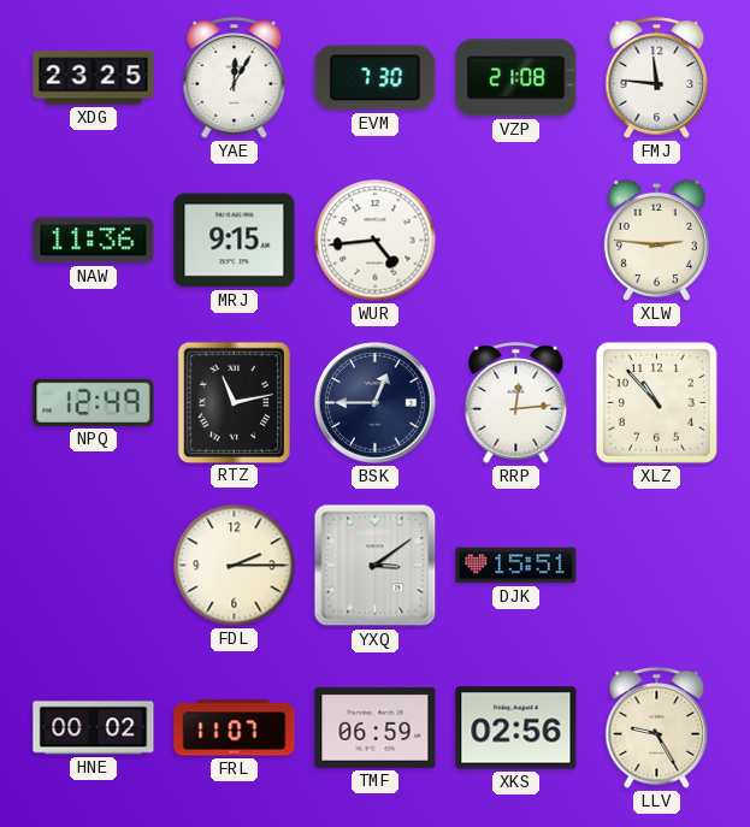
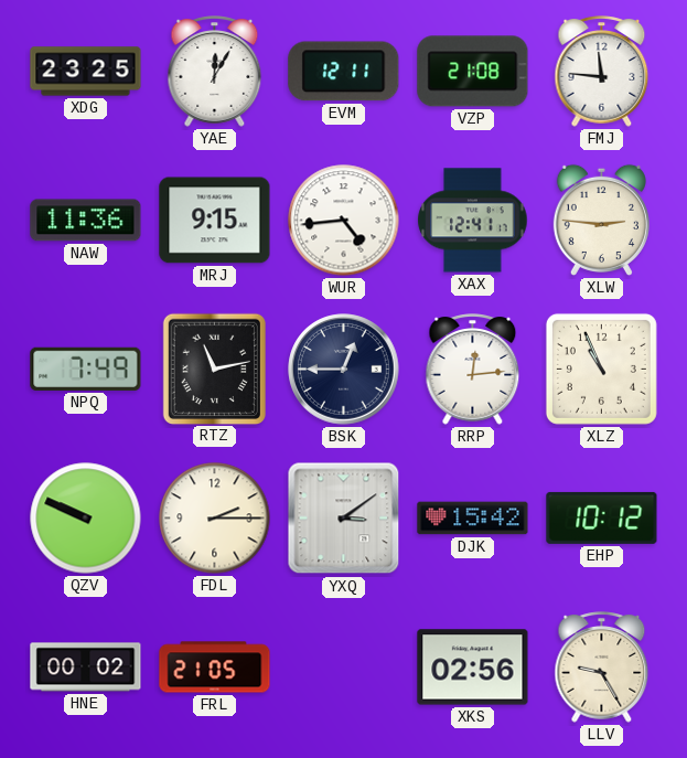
EVM: 7:30 -> 12:11
XAX: none -> 12:41
NPQ: 12:49 -> 7:49
XLZ: 10:53 -> 10:56
QZV: none -> 9:49
DJK: 15:51 -> 15:42
EHP: none -> 10:12
FRL: 11:07 -> 21:05
TMF: 06:59 -> none
